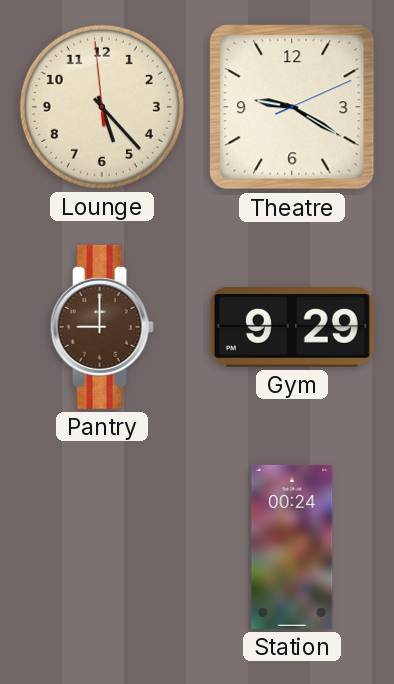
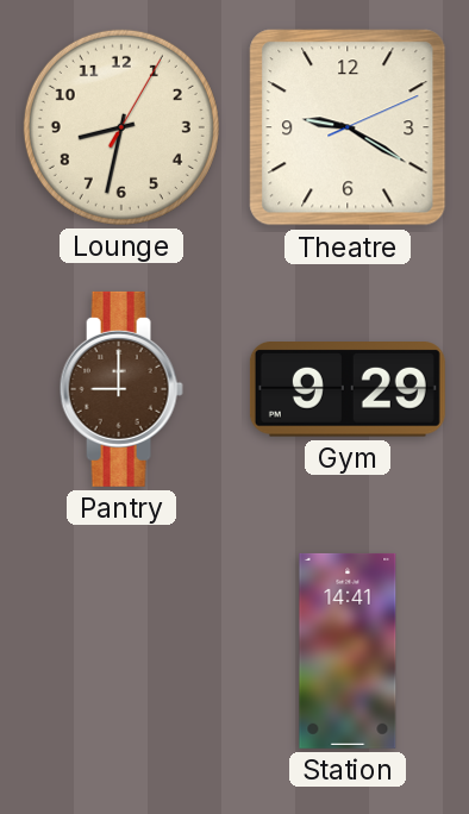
Lounge: 5:22 -> 8:32
Station: 00:24 -> 14:41
